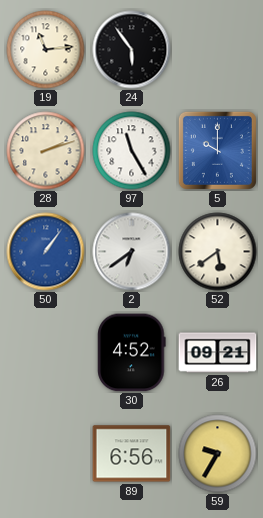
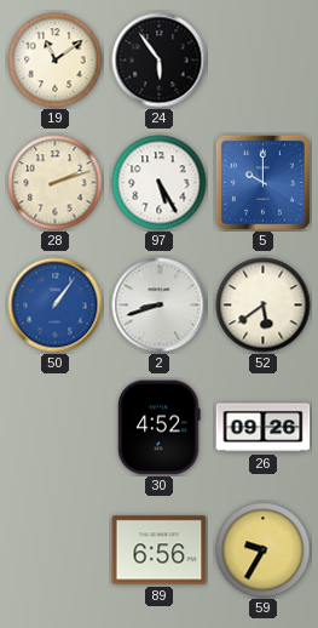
19: 11:14 -> 11:09
97: 11:25 -> 5:25
2: 6:39 -> 8:42
26: 09:21 -> 09:26
